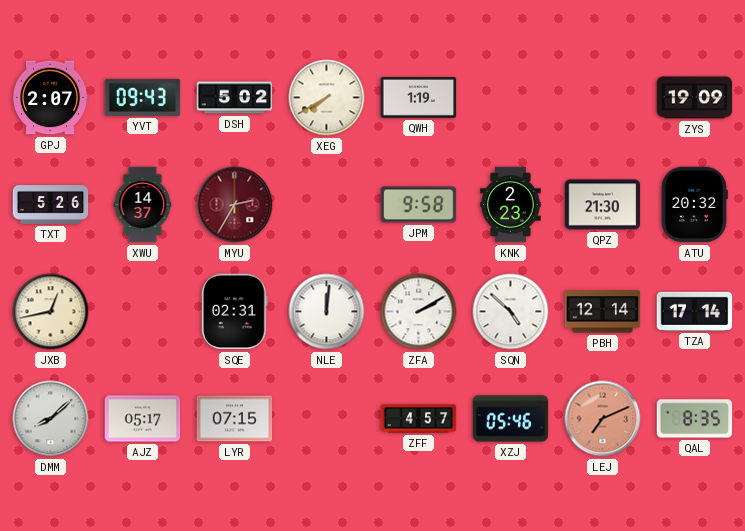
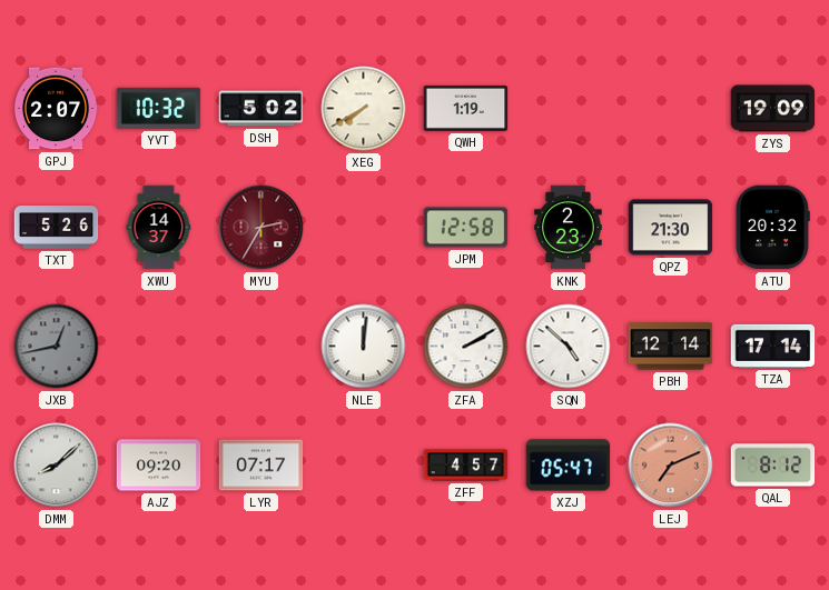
YVT: 09:43 -> 10:32
JPM: 9:58 -> 12:58
JXB dial: cream -> grey
SQE: 02:31 -> none
AJZ: 05:17 -> 09:20
LYR: 07:15 -> 07:17
XZJ: 05:46 -> 05:47
QAL: 8:35 -> 8:12
